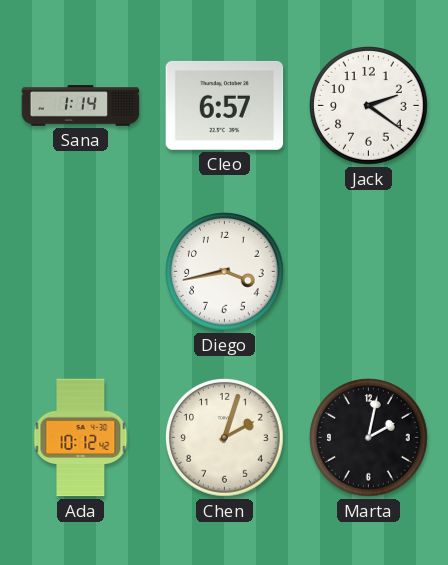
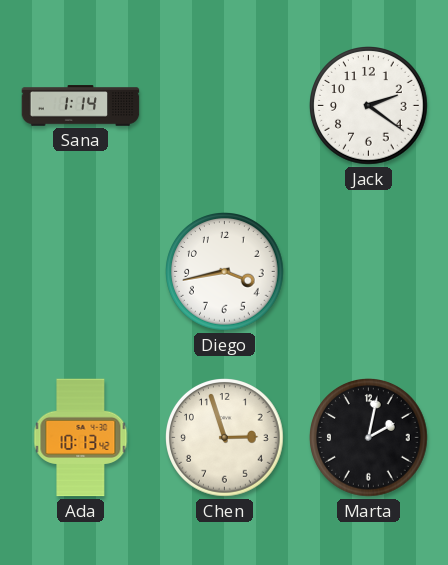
Cleo: 6:57 -> none
Ada: 10:12 -> 10:13
Chen: 2:03 -> 2:57
